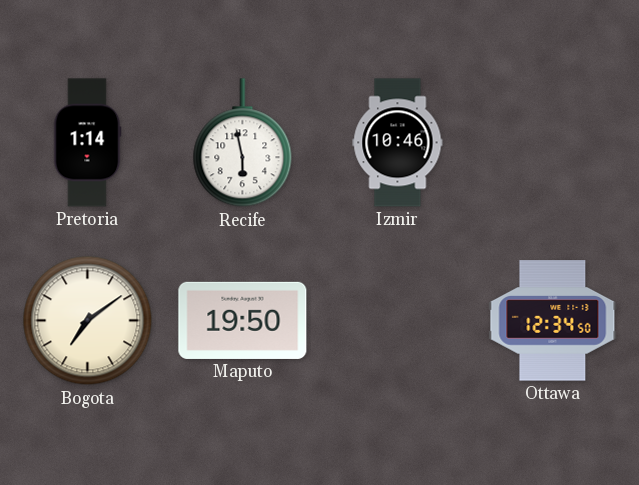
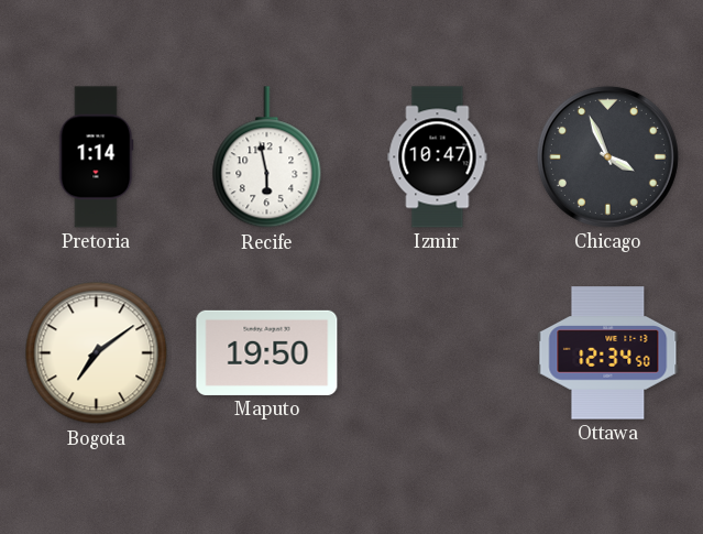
Izmir: 10:46 -> 10:47
Chicago: none -> 3:56
